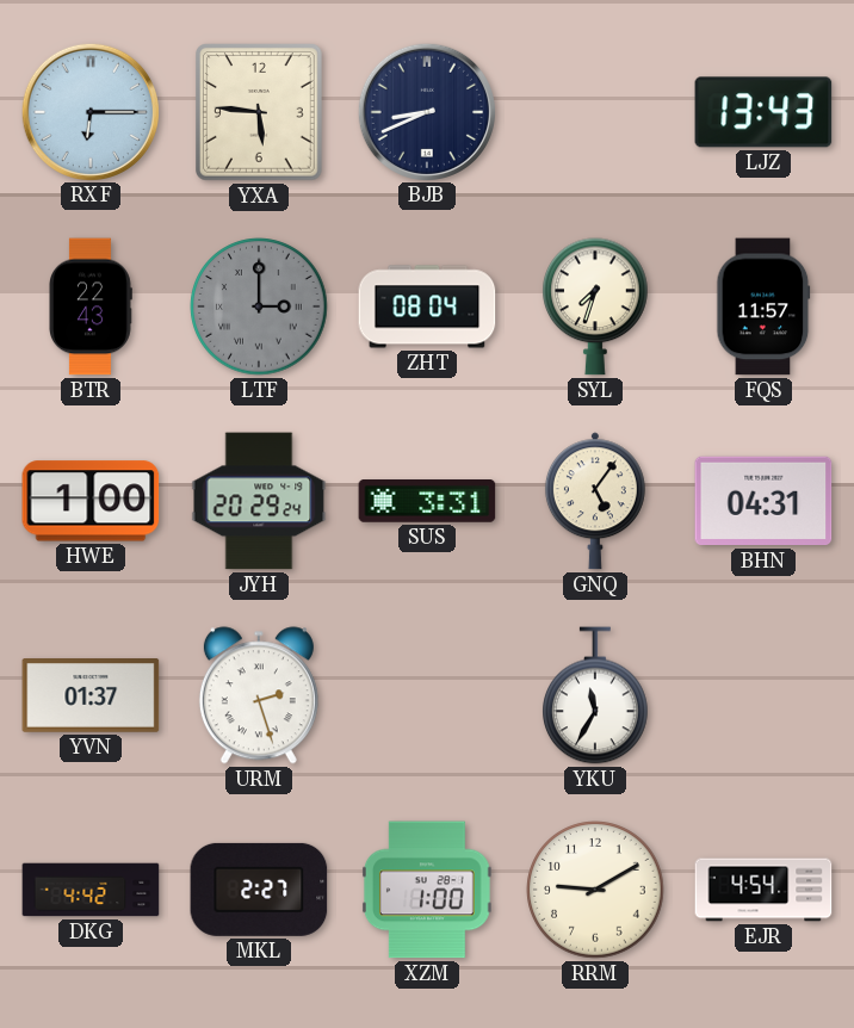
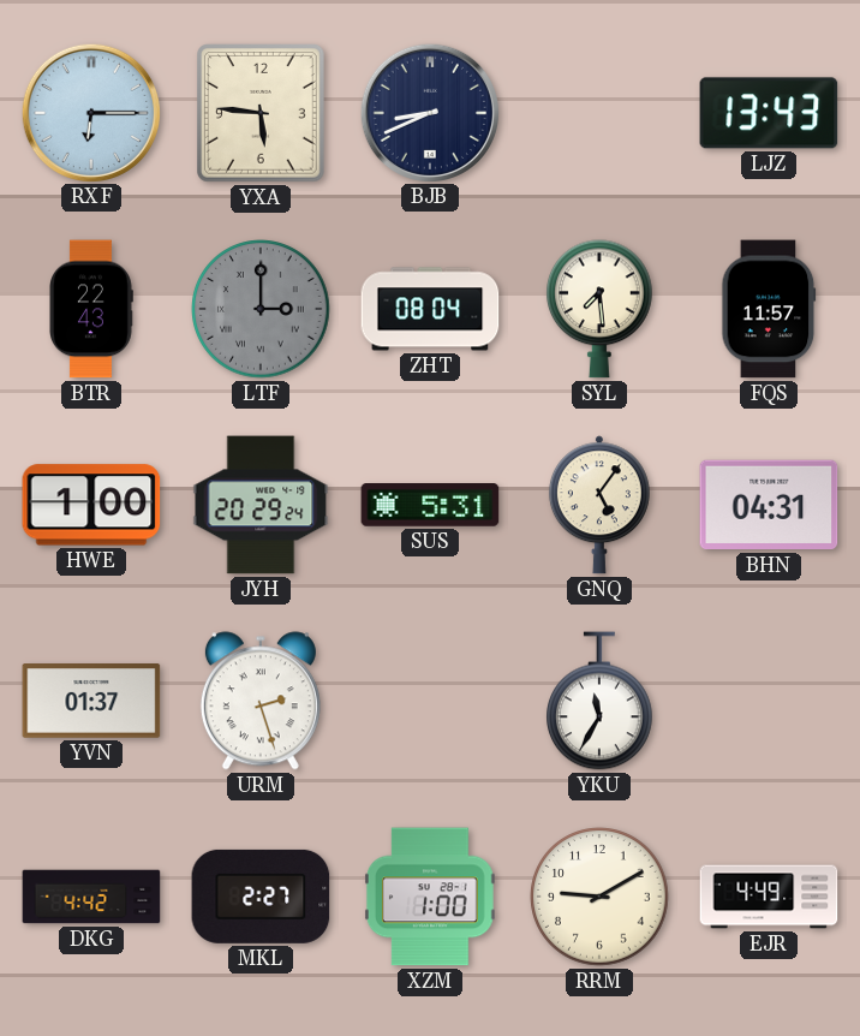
SYL: 7:33 -> 7:29
SUS: 3:31 -> 5:31
EJR: 4:54 -> 4:49
